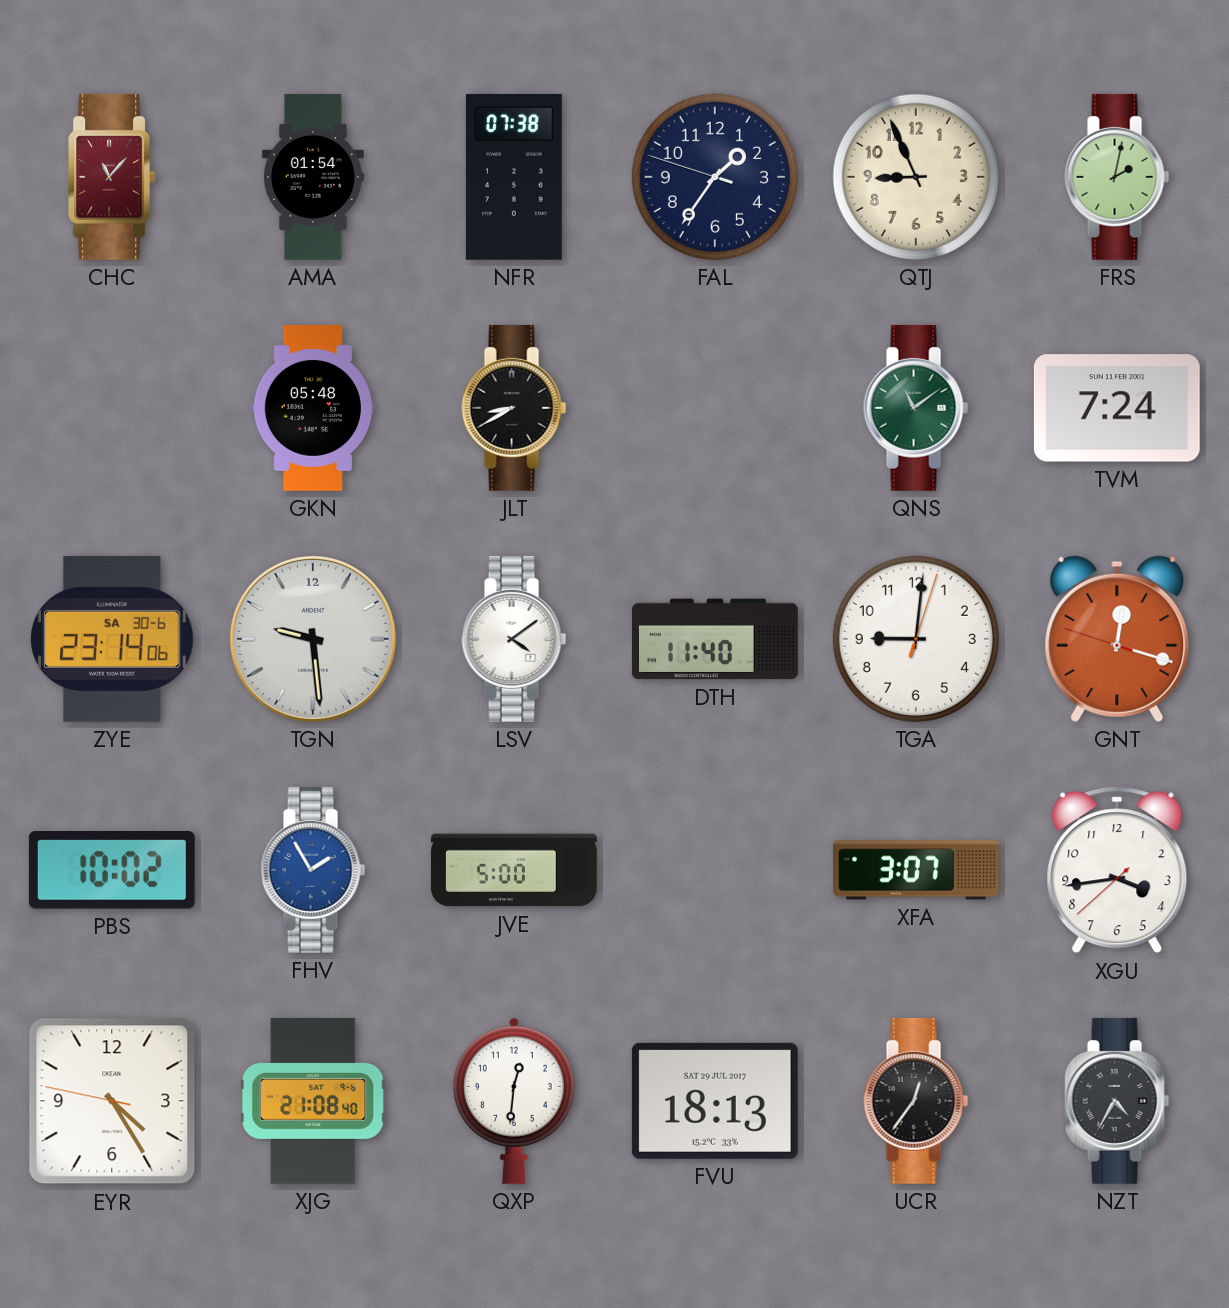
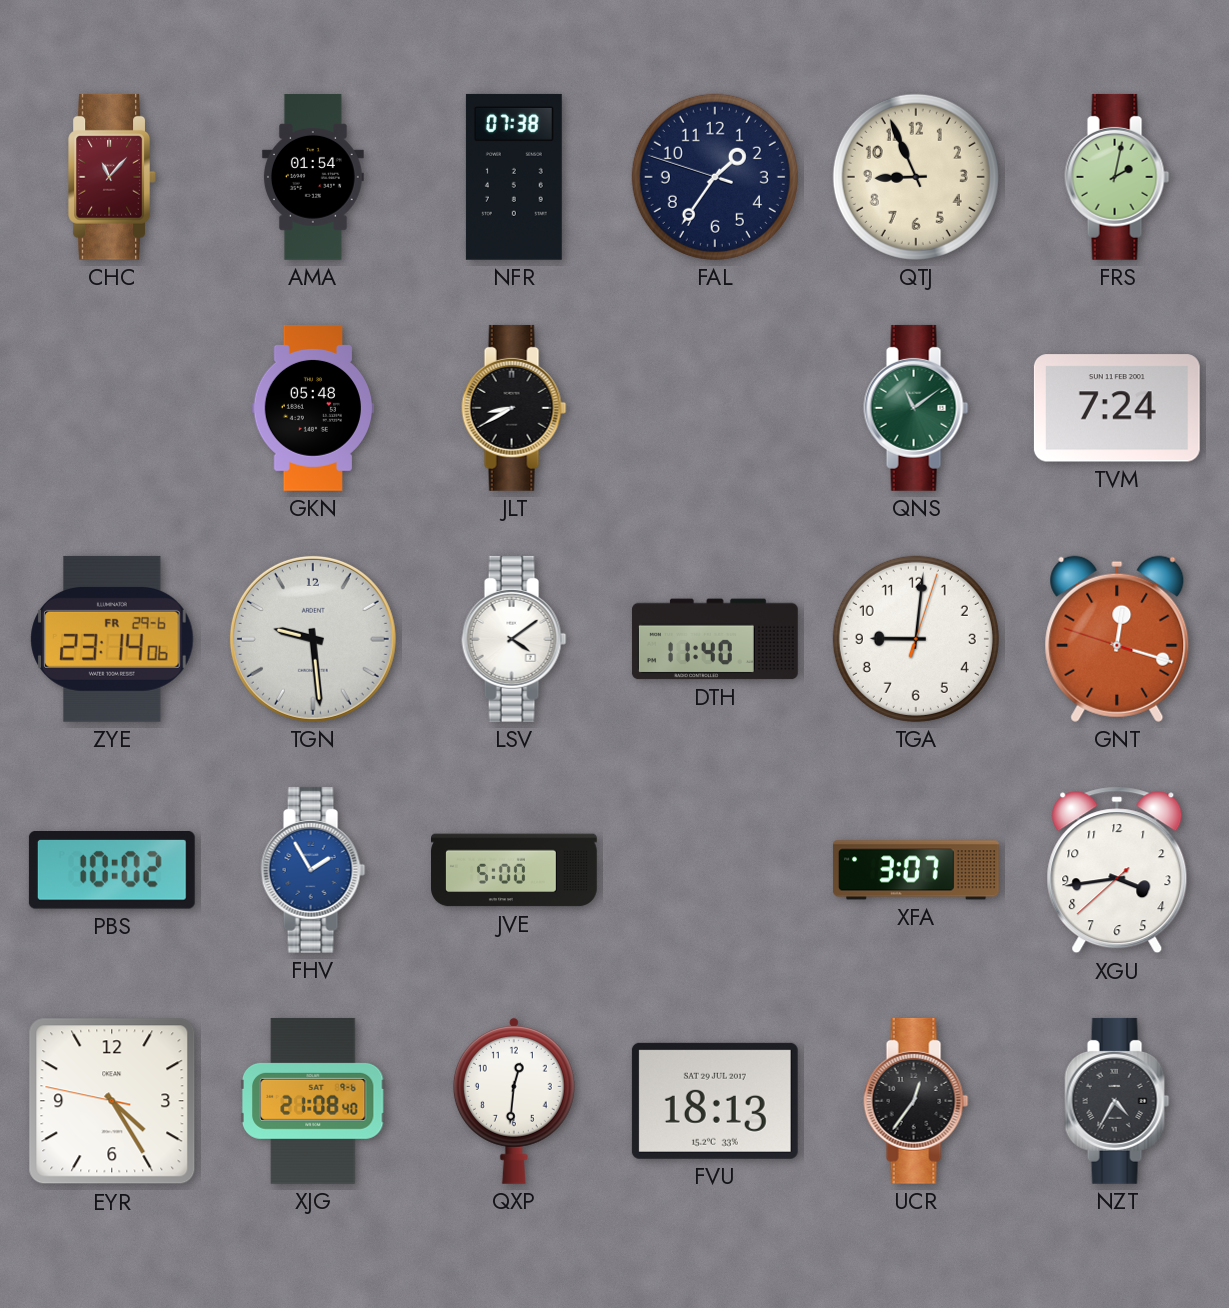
ZYE date: SA 30-6 -> FR 29-6
